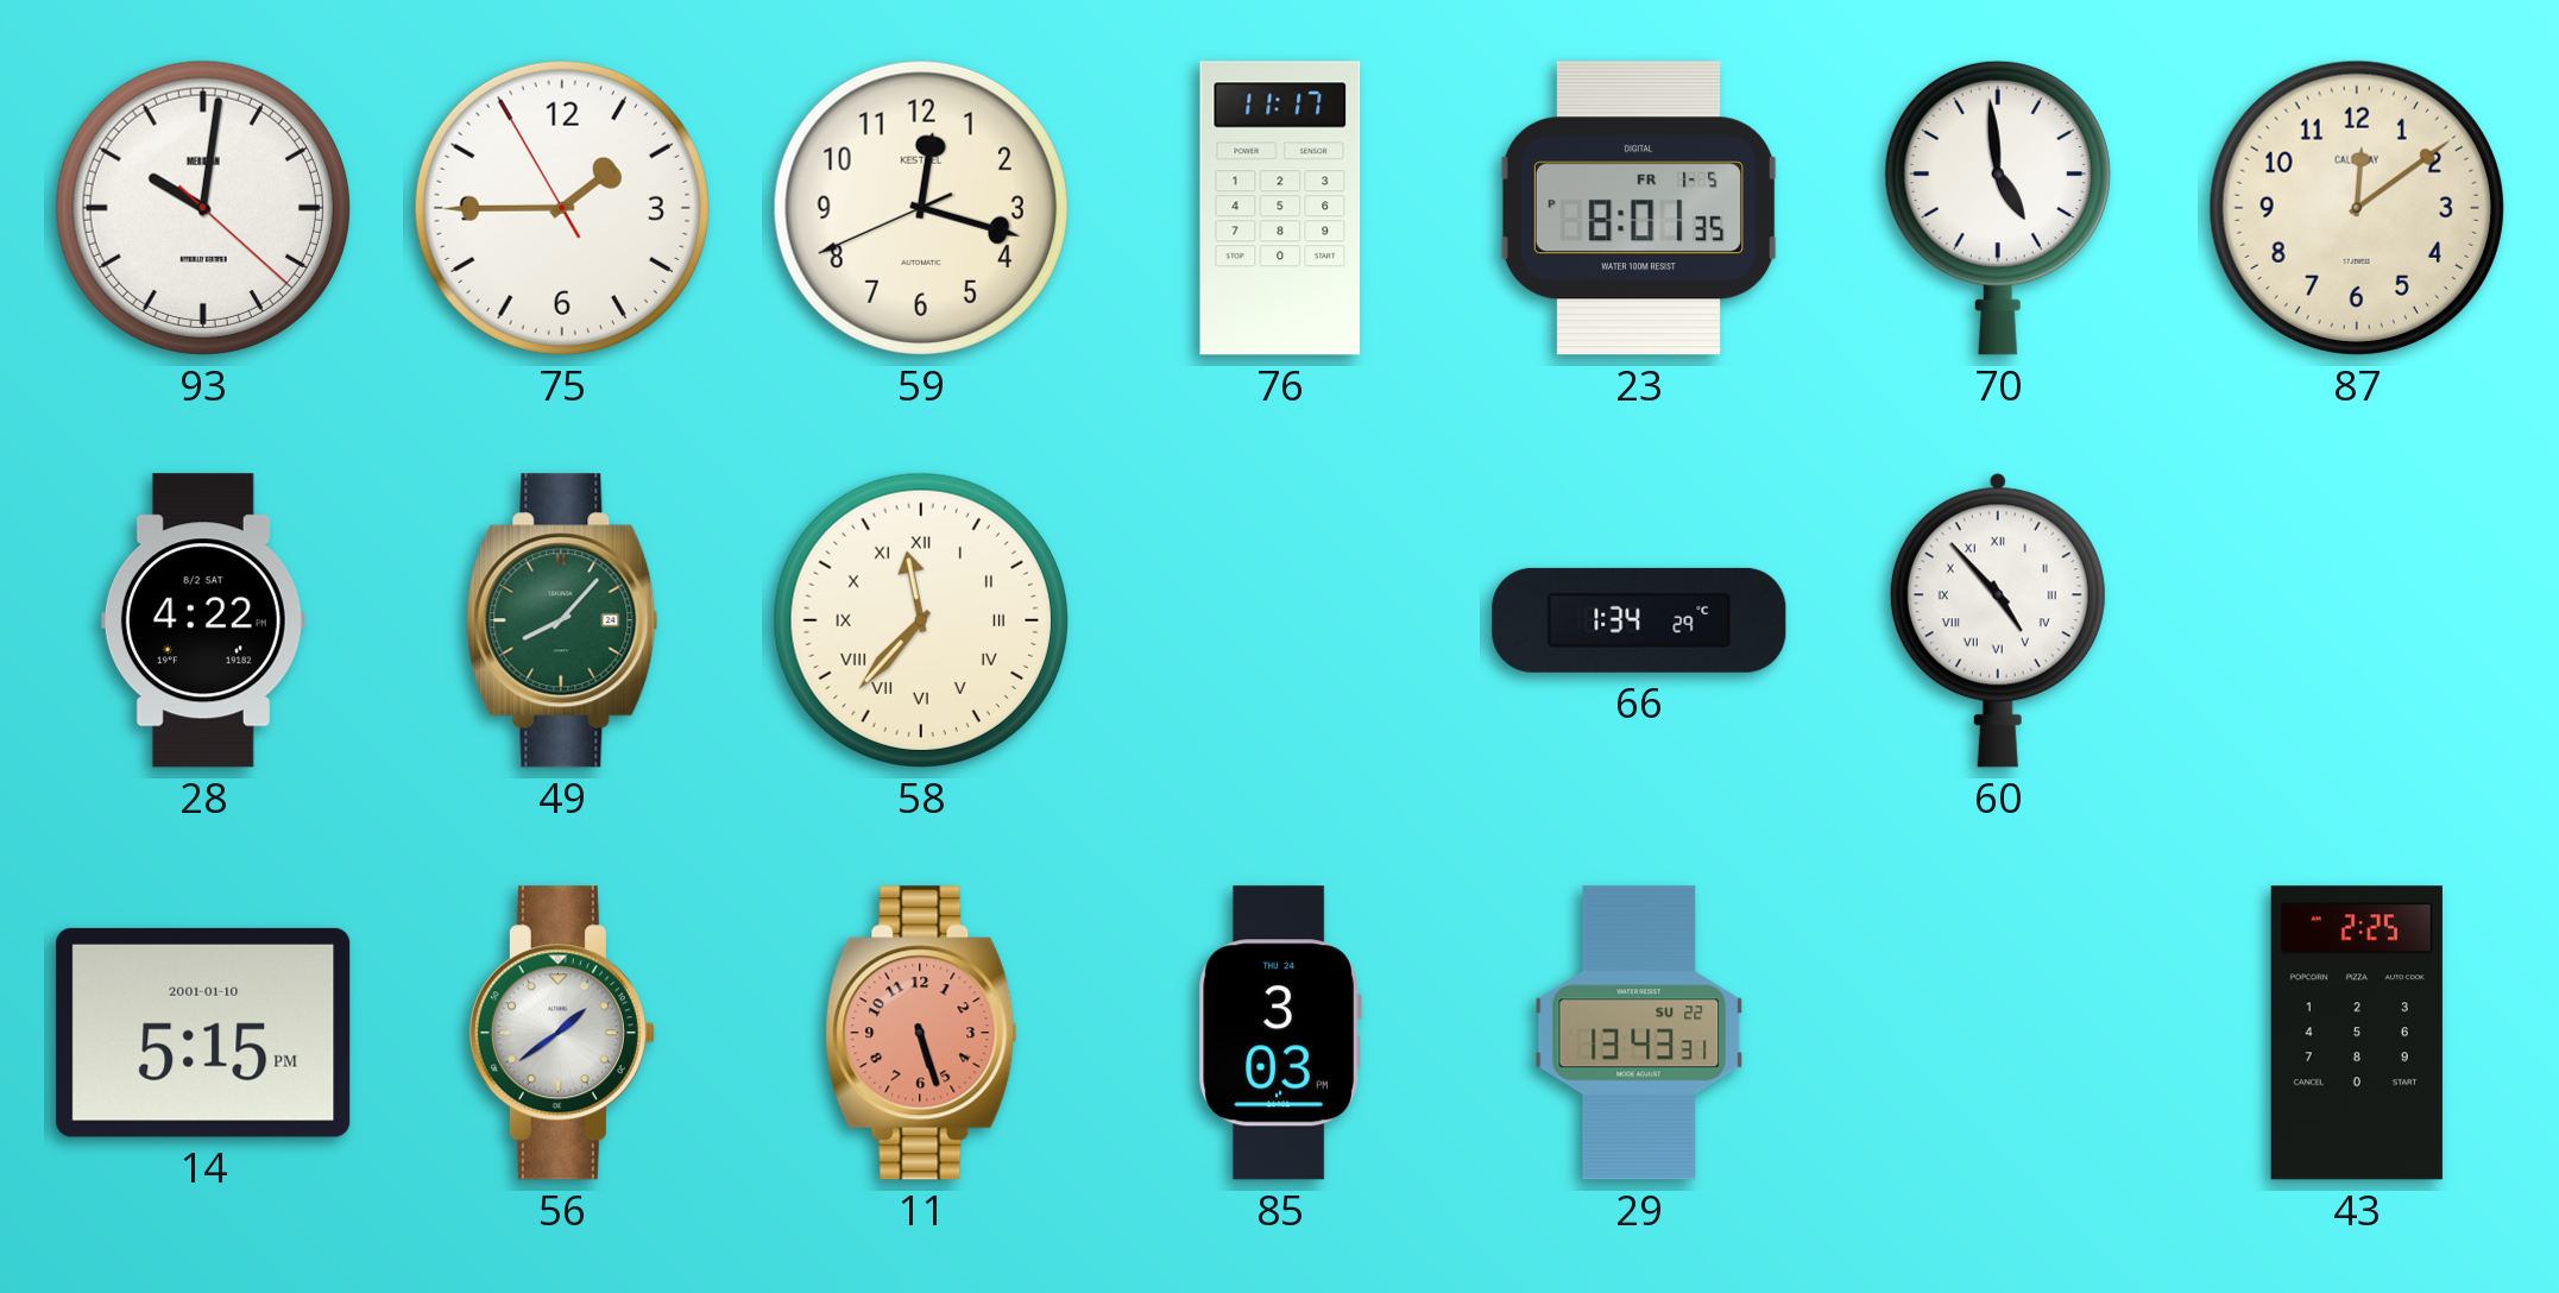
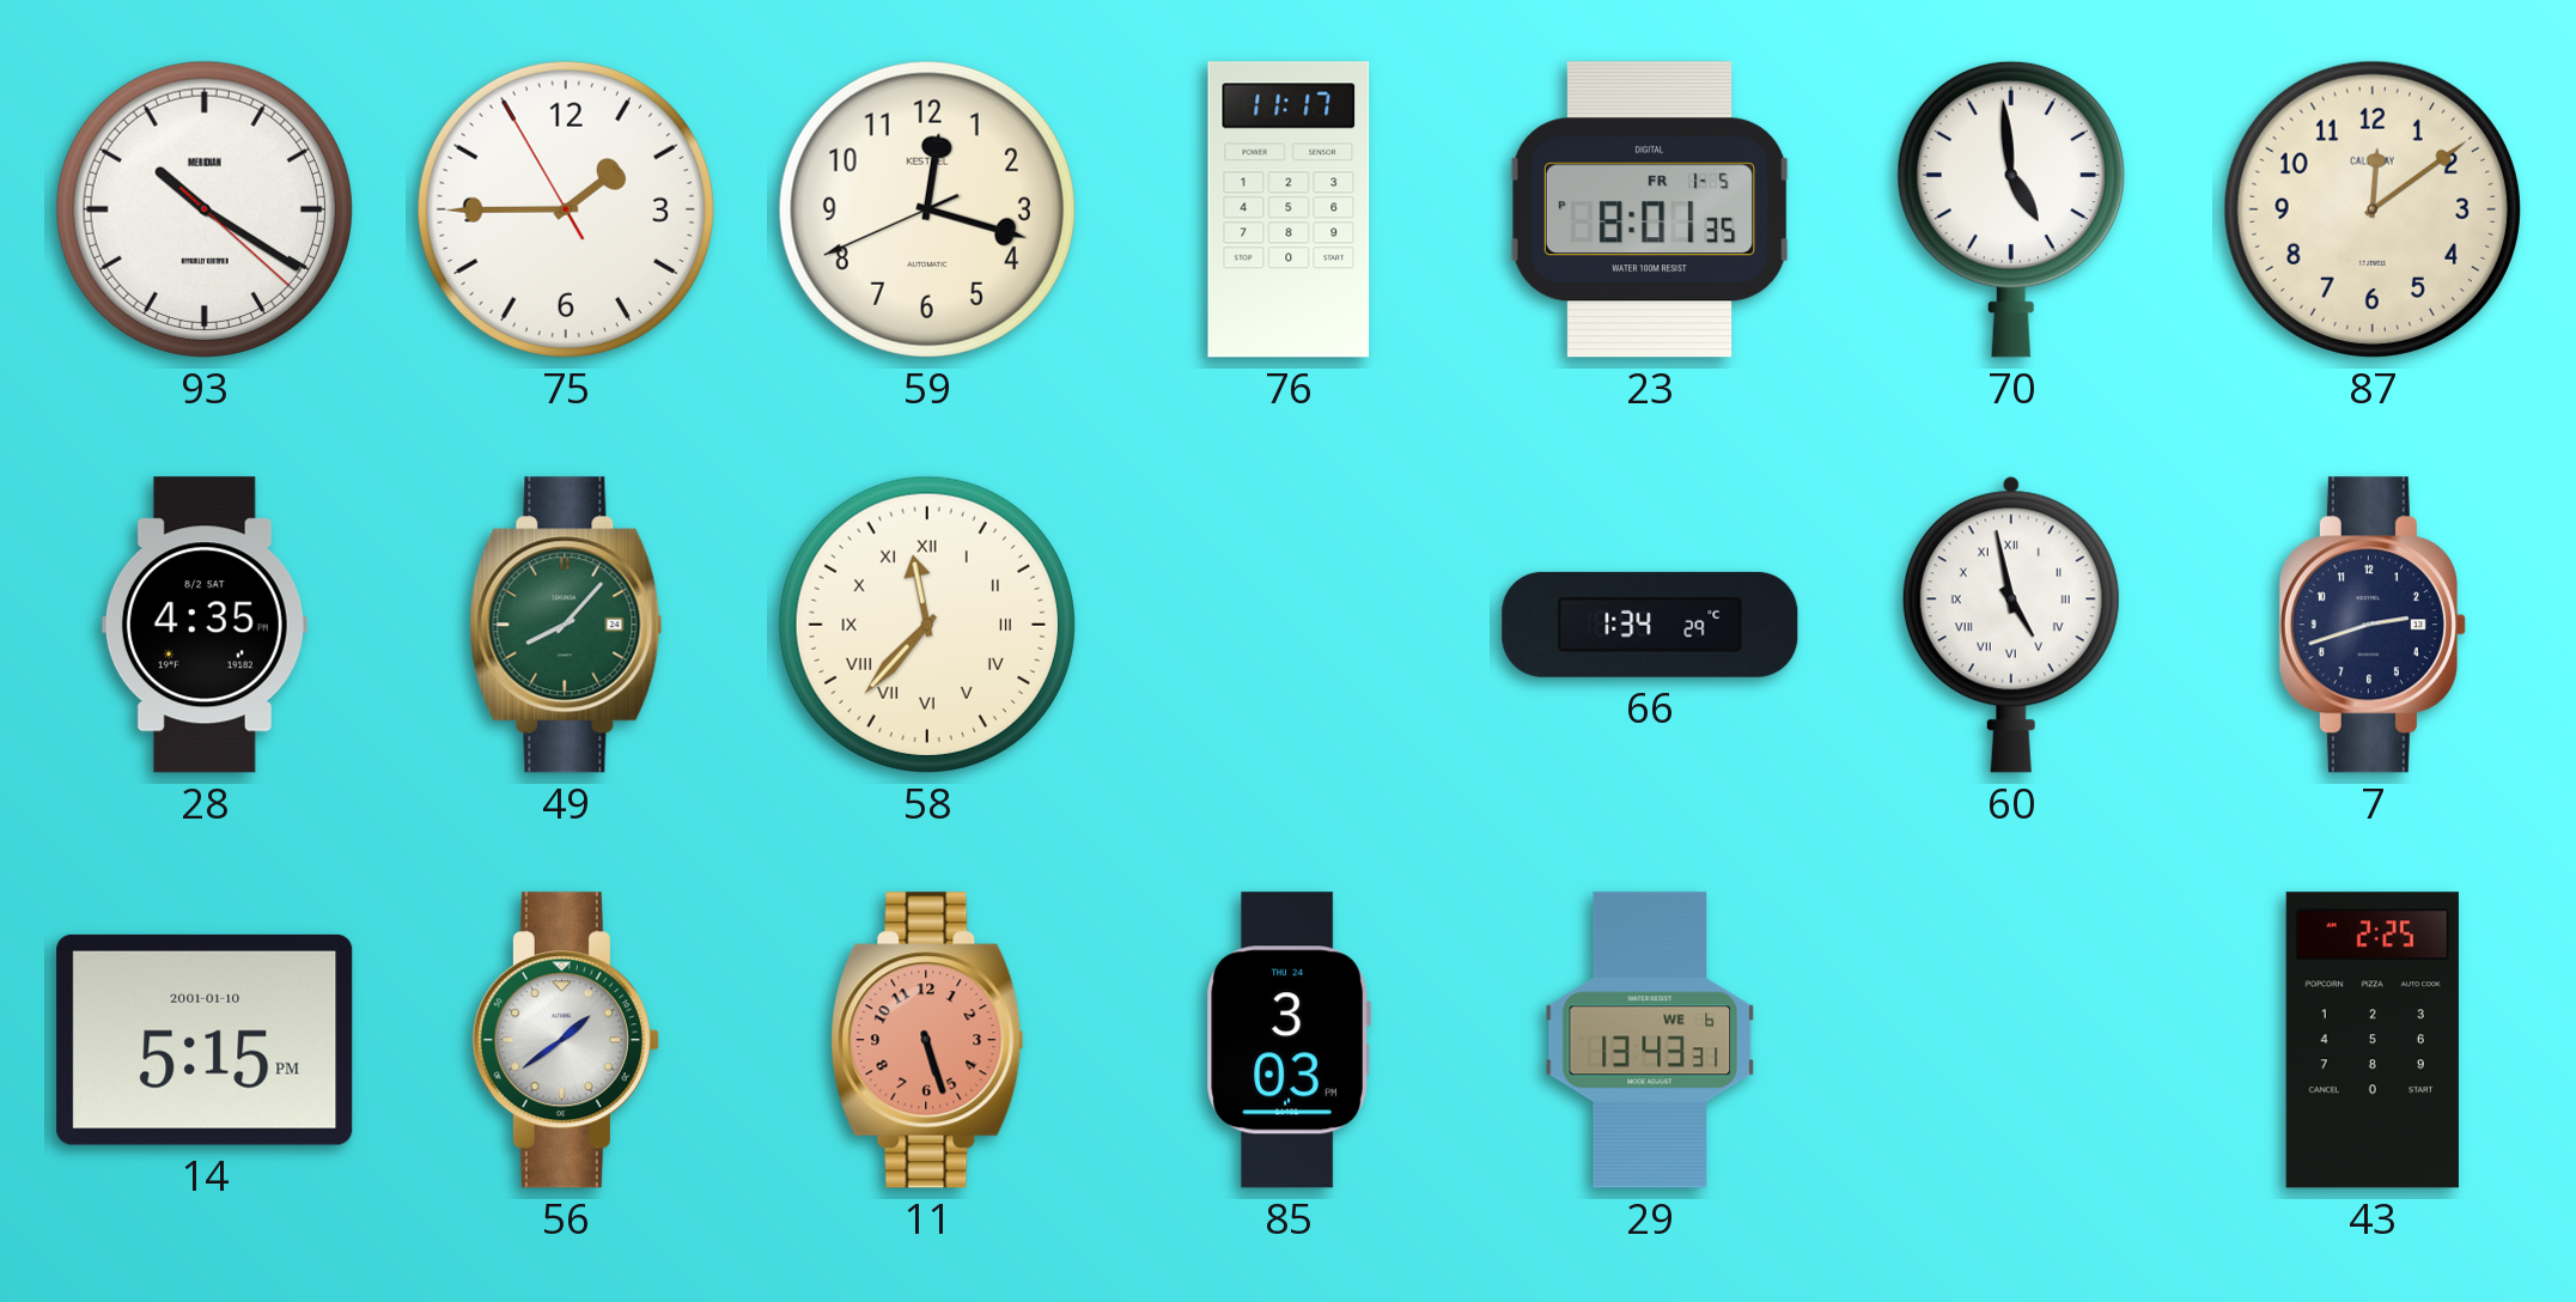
93: 10:01 -> 10:20
28: 4:22 -> 4:35
60: 4:53 -> 4:58
7: none -> 2:42
29 date: SU 22 -> WE 6
